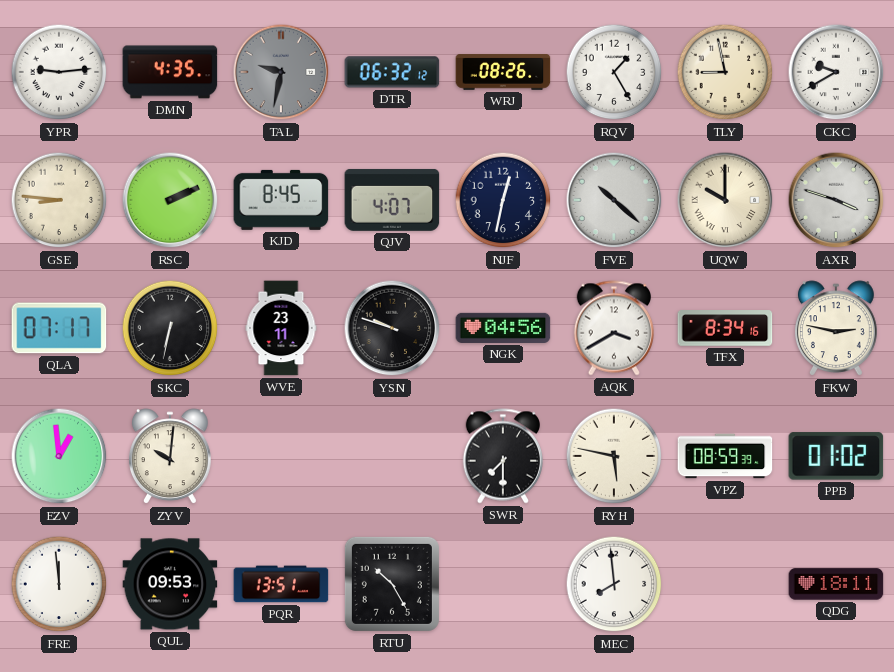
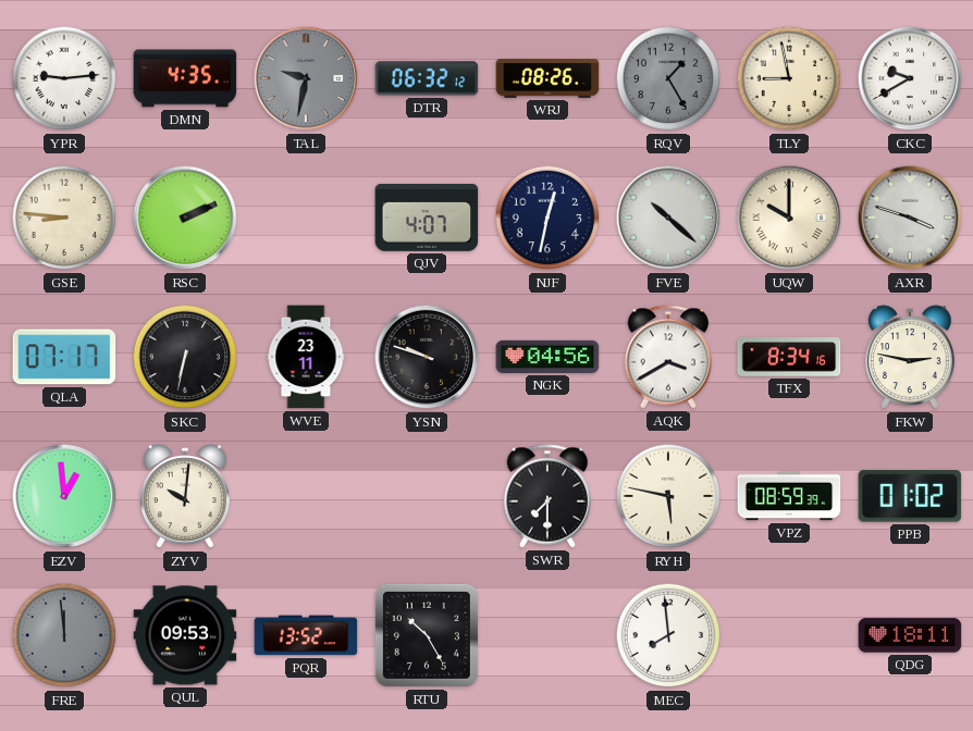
RQV dial: white -> grey
KJD: 8:45 -> none
FRE dial: white -> grey
PQR: 13:51 -> 13:52
